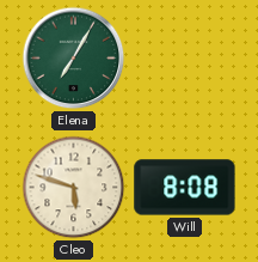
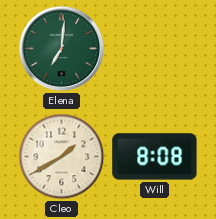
Elena: 7:05 -> 7:01
Cleo: 5:48 -> 1:40
